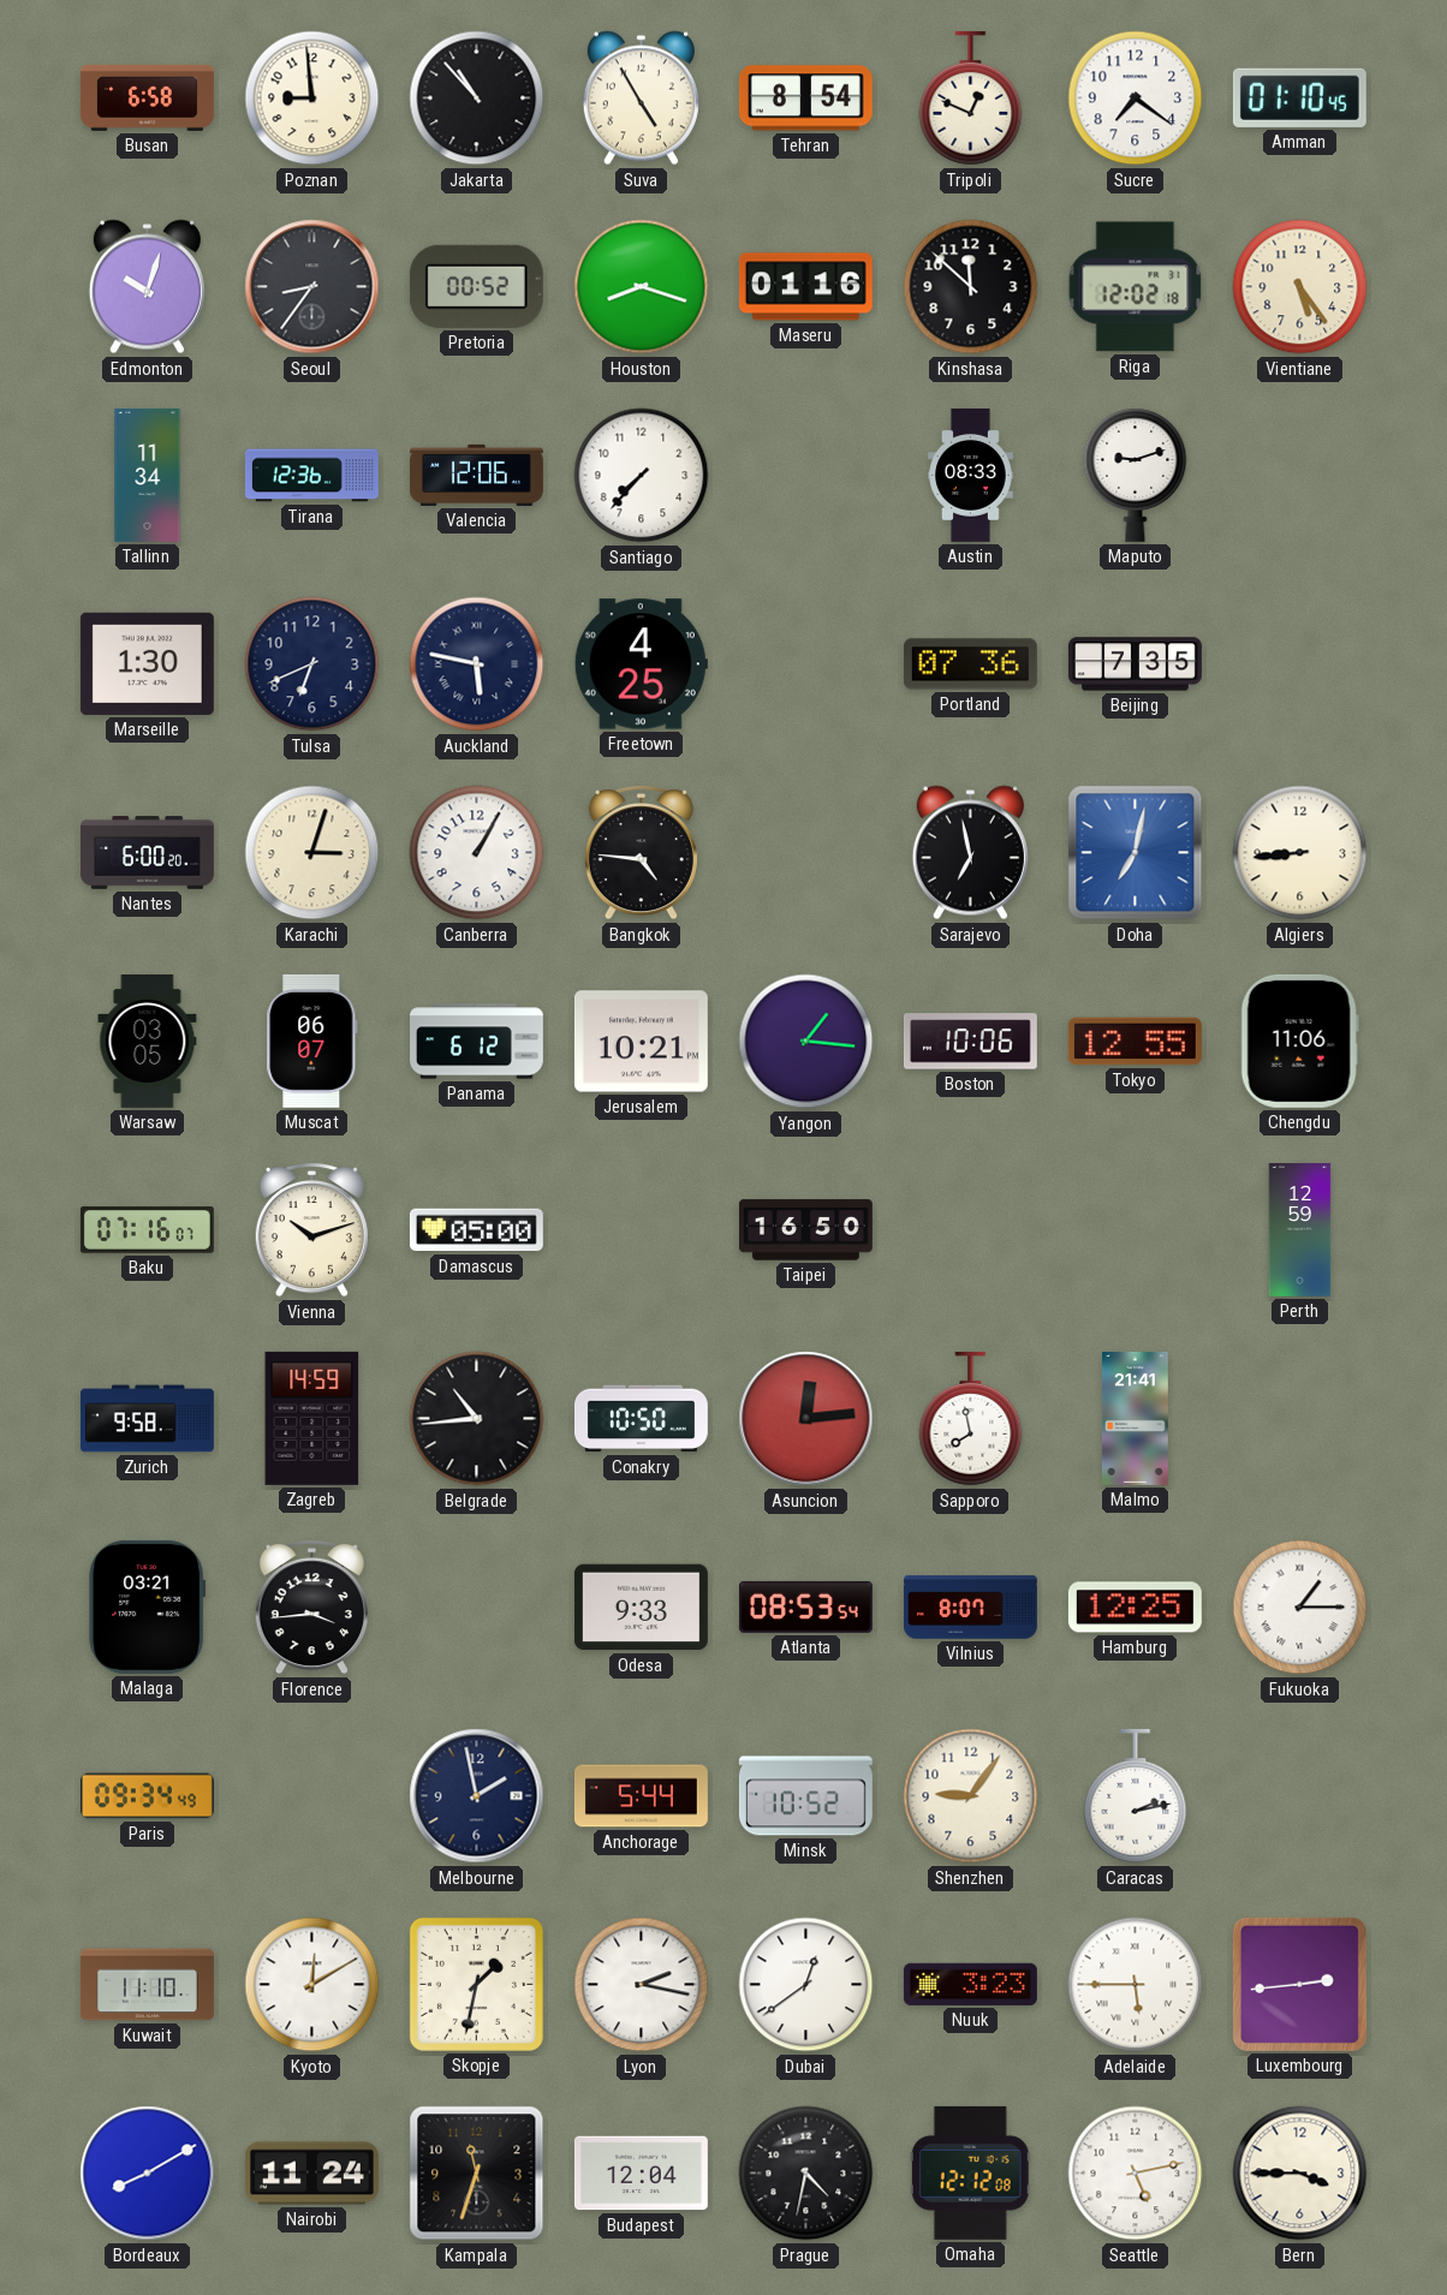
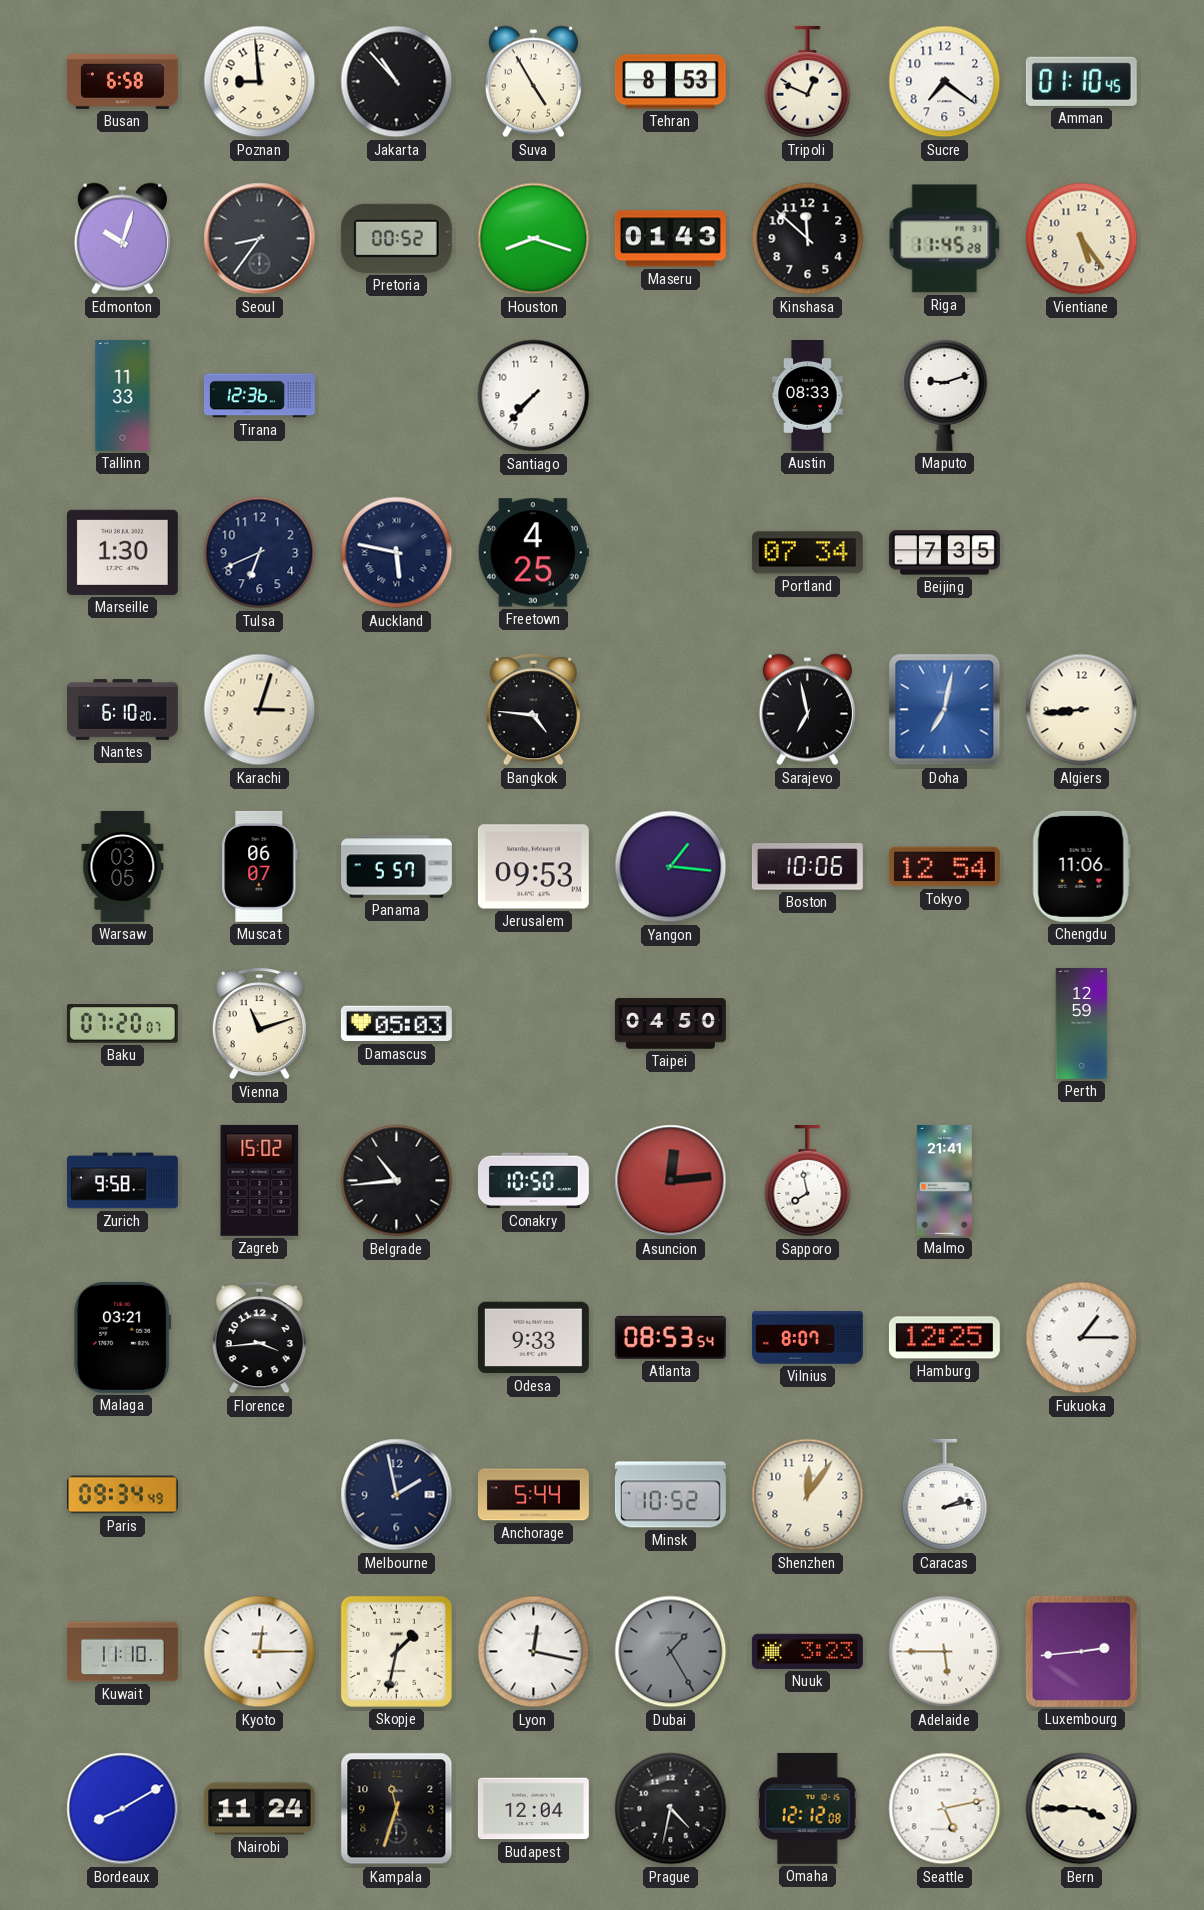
Tehran: 8:54 -> 8:53
Maseru: 01:16 -> 01:43
Riga: 12:02 -> 11:45
Tallinn: 11:34 -> 11:33
Valencia: 12:06 -> none
Portland: 07:36 -> 07:34
Nantes: 6:00 -> 6:10
Canberra: 1:05 -> none
Panama: 6:12 -> 5:57
Jerusalem: 10:21 -> 09:53
Tokyo: 12:55 -> 12:54
Baku: 07:16 -> 07:20
Vienna: 10:12 -> 11:12
Damascus: 05:00 -> 05:03
Taipei: 16:50 -> 04:50
Zagreb: 14:59 -> 15:02
Shenzhen: 9:06 -> 12:06
Kyoto: 12:10 -> 12:15
Lyon: 2:17 -> 12:17
Dubai: 12:39 -> 1:25
Dubai dial: white -> grey
